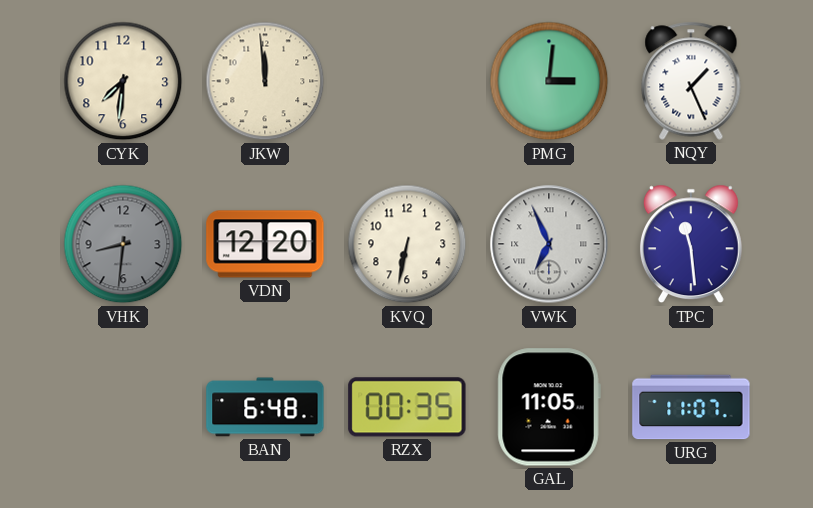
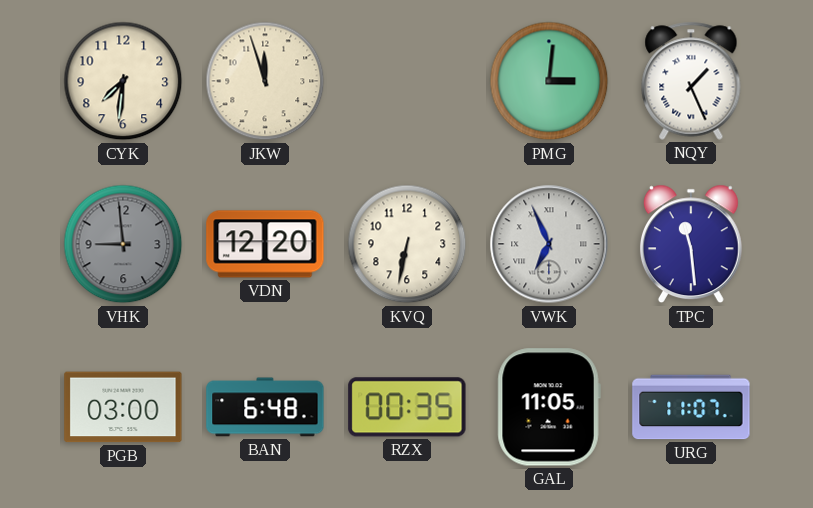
JKW: 11:59 -> 11:57
VHK: 8:31 -> 8:59
PGB: none -> 03:00
